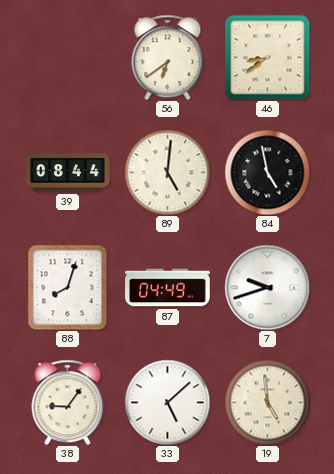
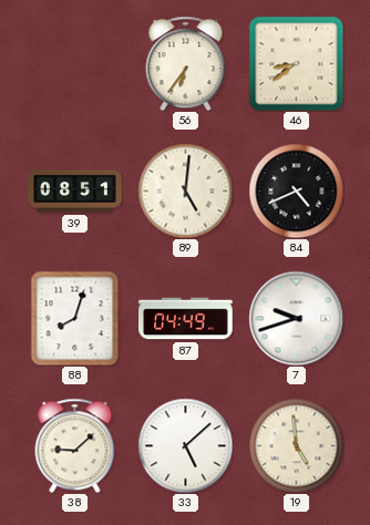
56: 6:39 -> 6:36
39: 08:44 -> 08:51
84: 4:58 -> 4:41
38: 9:06 -> 9:08
